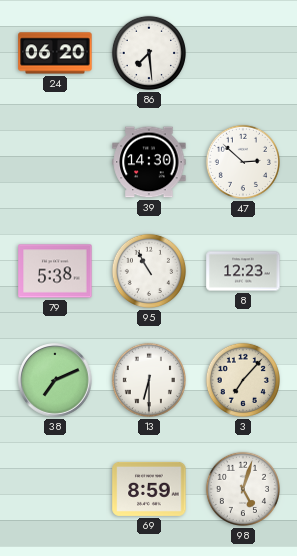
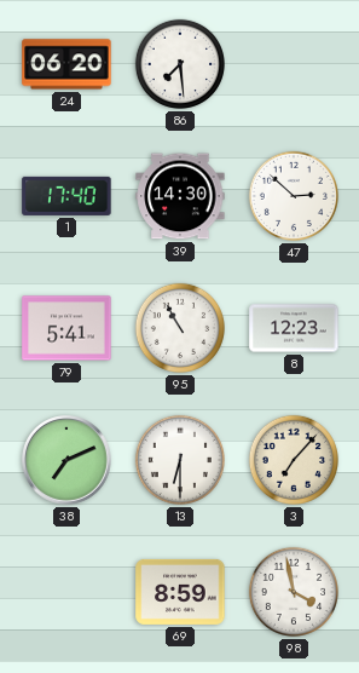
1: none -> 17:40
79: 5:38 -> 5:41
98: 5:03 -> 3:58
